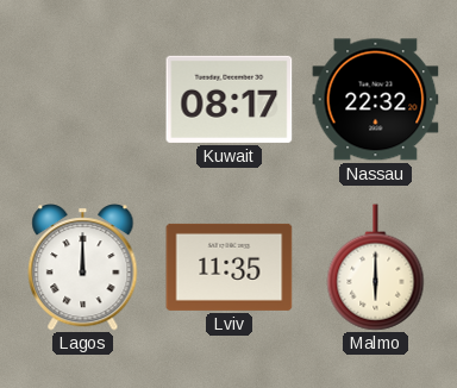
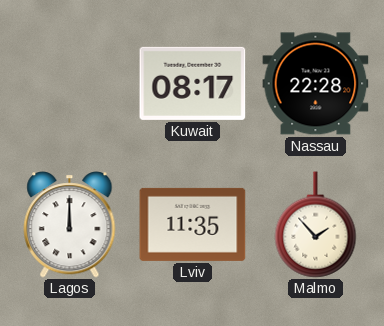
Nassau: 22:32 -> 22:28
Malmo: 6:00 -> 1:53
